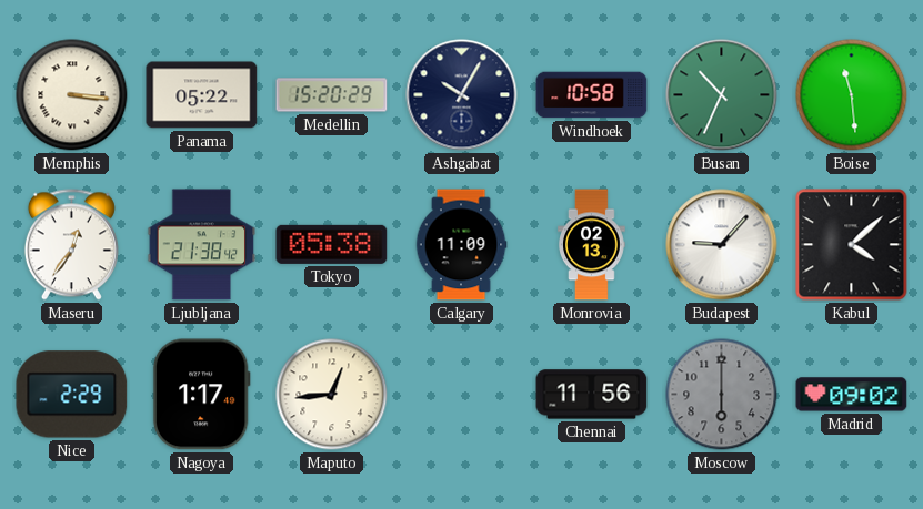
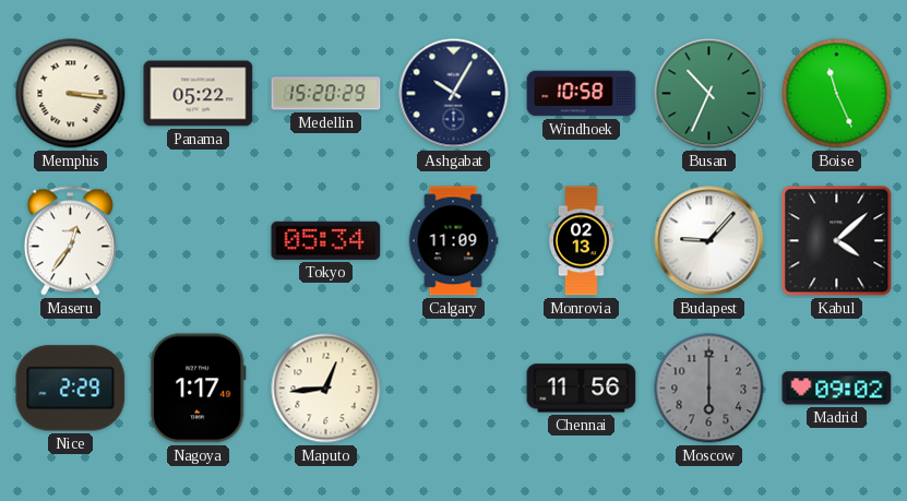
Boise: 11:29 -> 11:26
Ljubljana: 21:38 -> none
Tokyo: 05:38 -> 05:34
